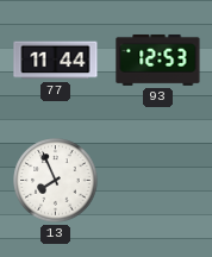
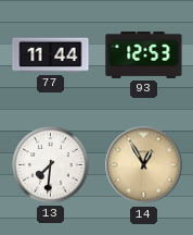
13: 7:56 -> 7:31
14: none -> 12:55
